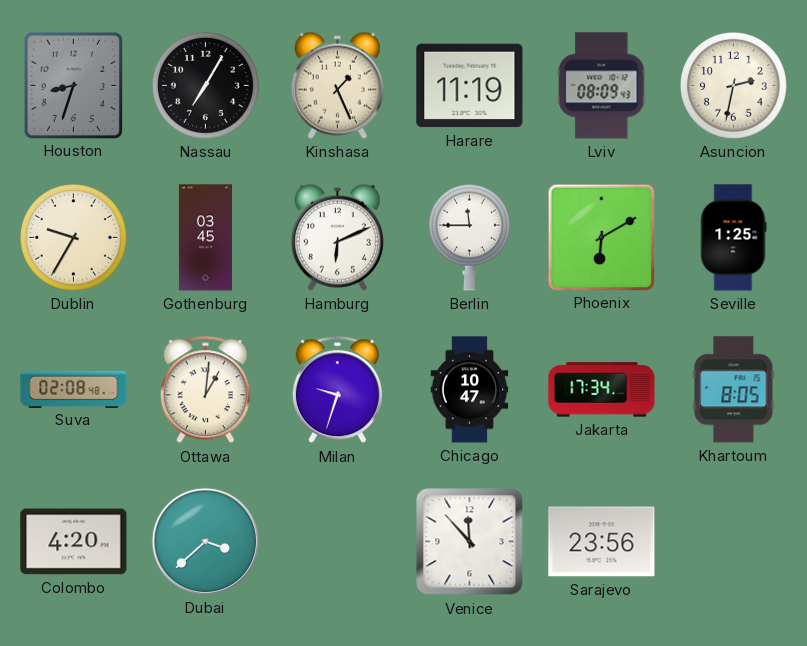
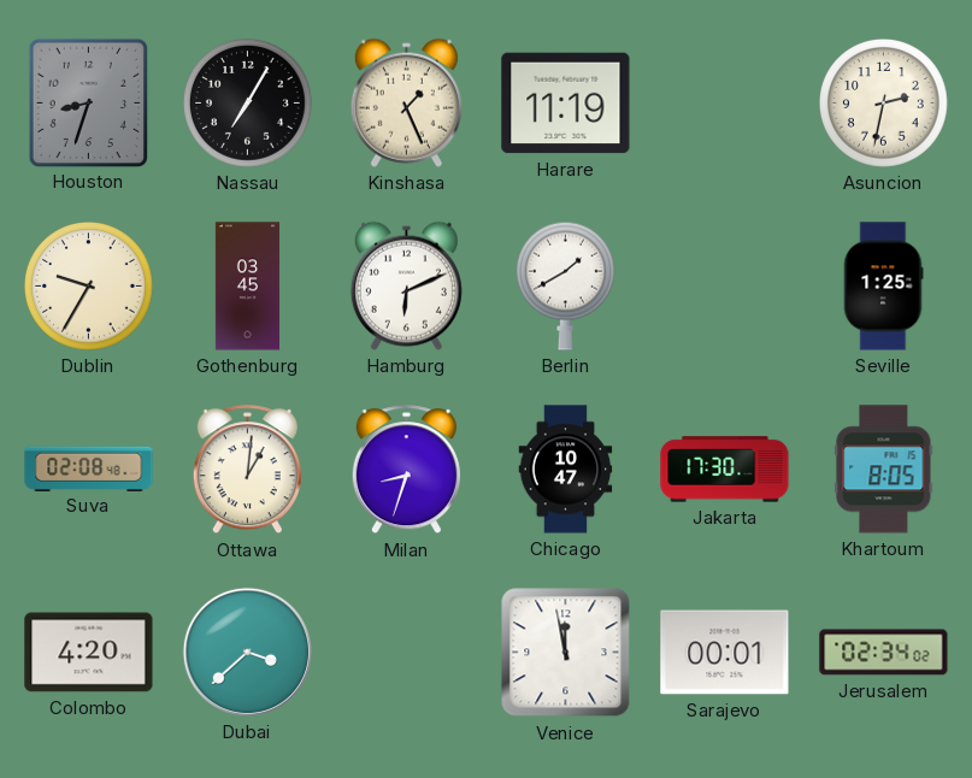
Lviv: 08:09 -> none
Berlin: 11:45 -> 1:40
Phoenix: 6:10 -> none
Milan: 9:33 -> 8:33
Jakarta: 17:34 -> 17:30
Venice: 11:53 -> 11:58
Sarajevo: 23:56 -> 00:01
Jerusalem: none -> 02:34
